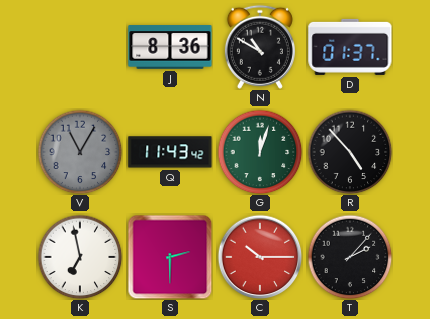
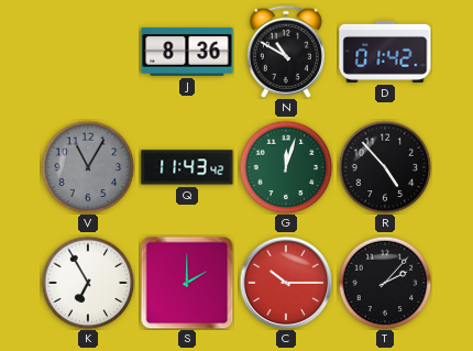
D: 01:37 -> 01:42
K: 6:58 -> 6:55
S: 2:30 -> 2:00
